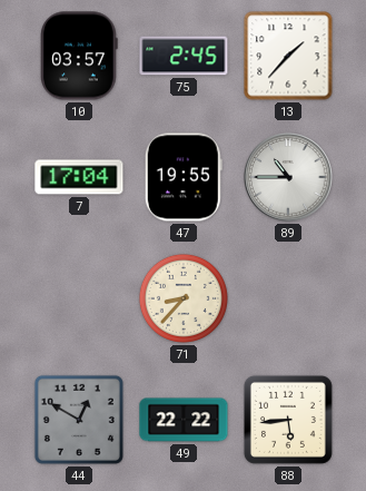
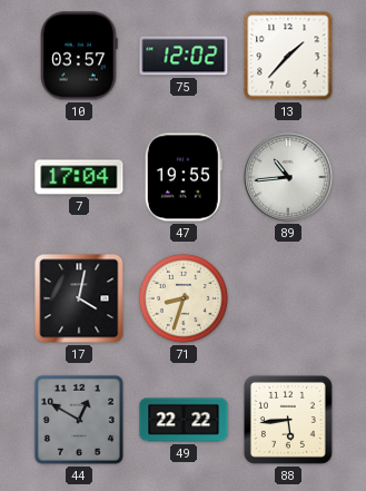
75: 2:45 -> 12:02
89: 10:45 -> 10:44
17: none -> 4:02
71: 8:37 -> 8:33
